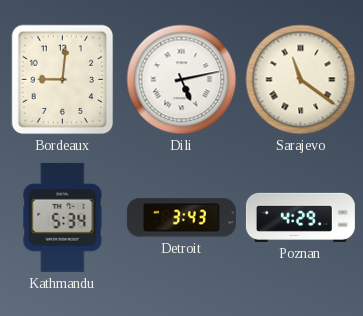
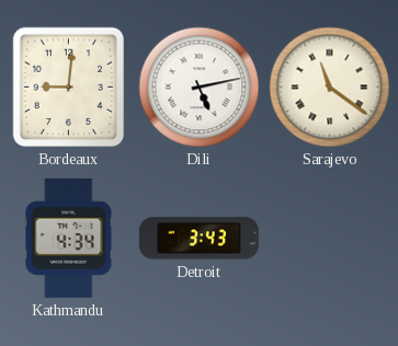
Kathmandu: 5:34 -> 4:34
Poznan: 4:29 -> none
